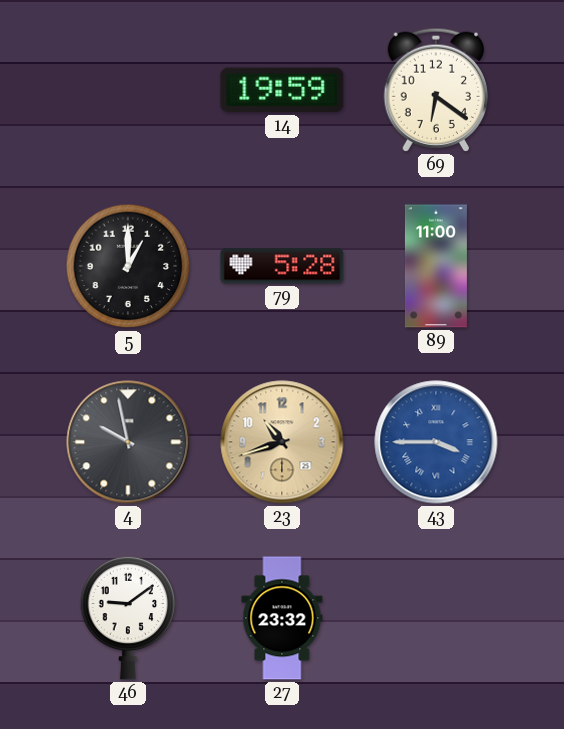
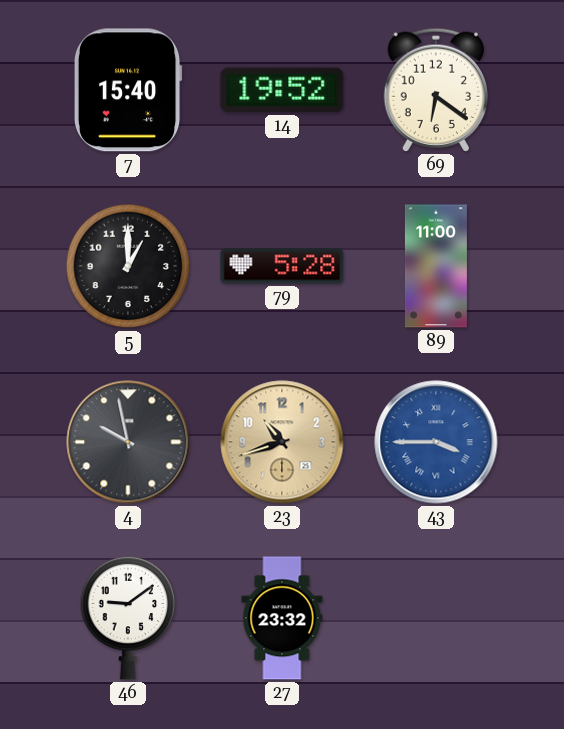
7: none -> 15:40
14: 19:59 -> 19:52
